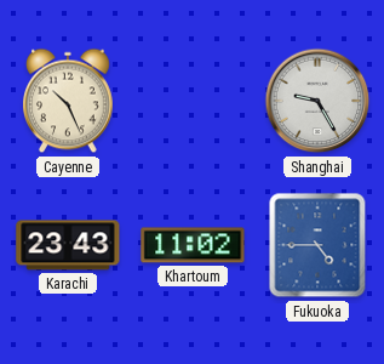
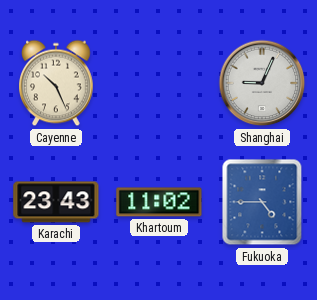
Shanghai: 9:25 -> 9:04
